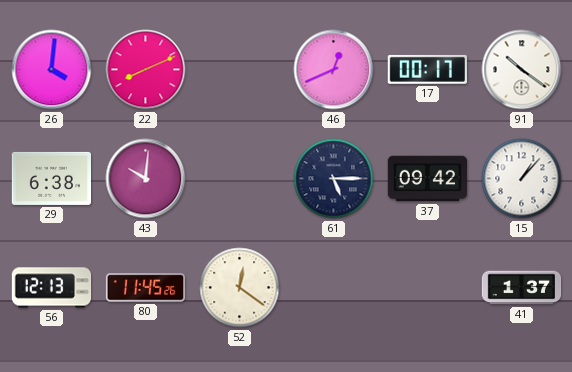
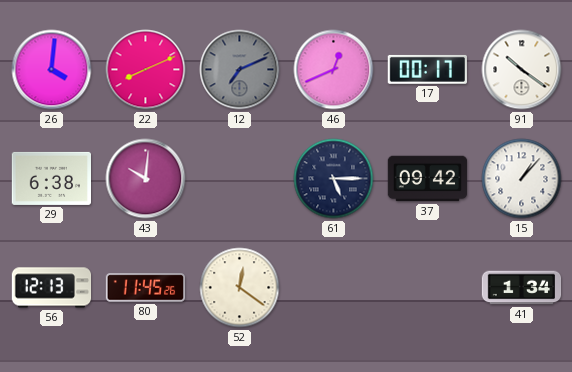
12: none -> 7:11
41: 1:37 -> 1:34
